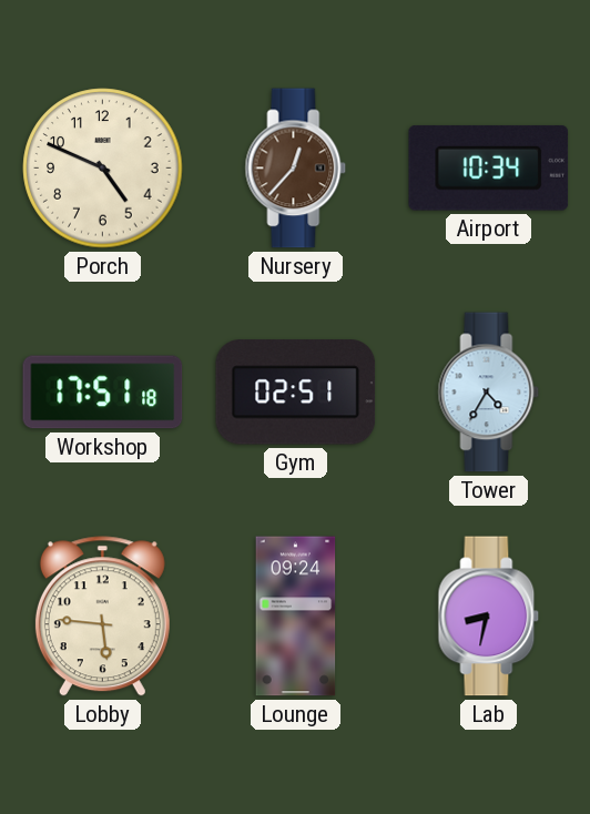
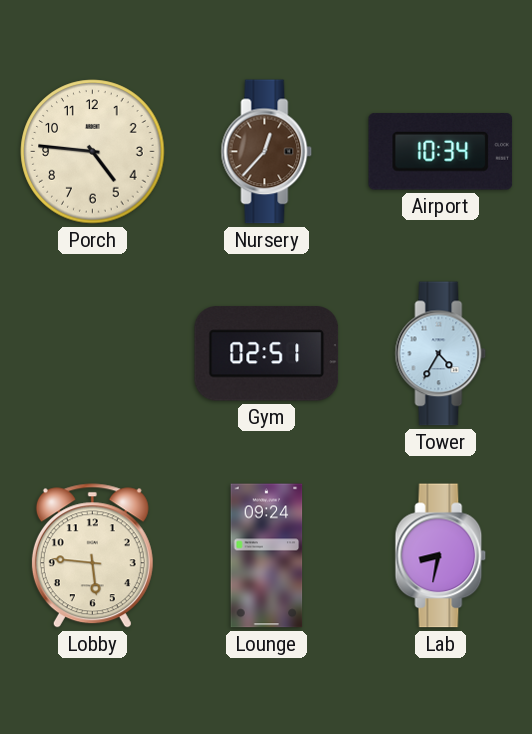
Porch: 4:49 -> 4:46
Workshop: 17:51 -> none
